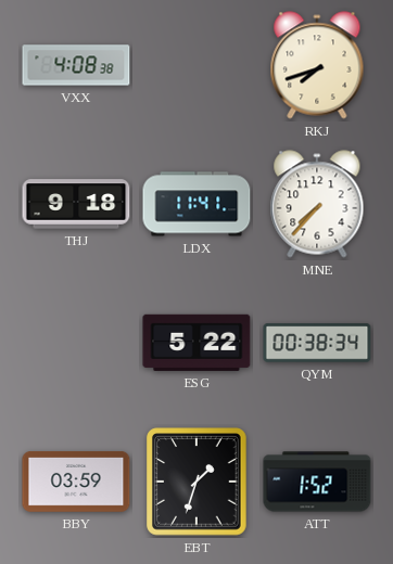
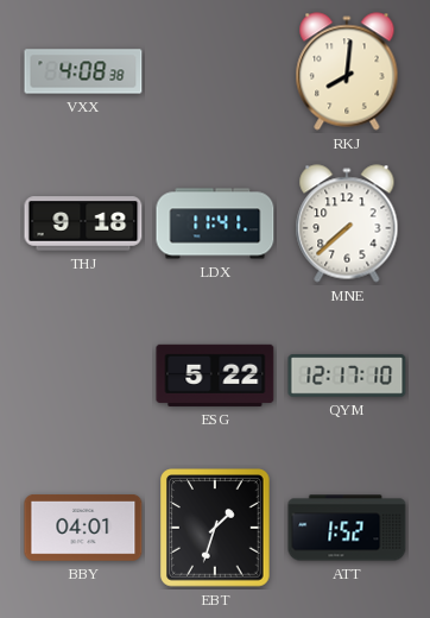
RKJ: 7:42 -> 8:01
MNE: 7:37 -> 7:38
QYM: 00:38 -> 12:17
BBY: 03:59 -> 04:01
